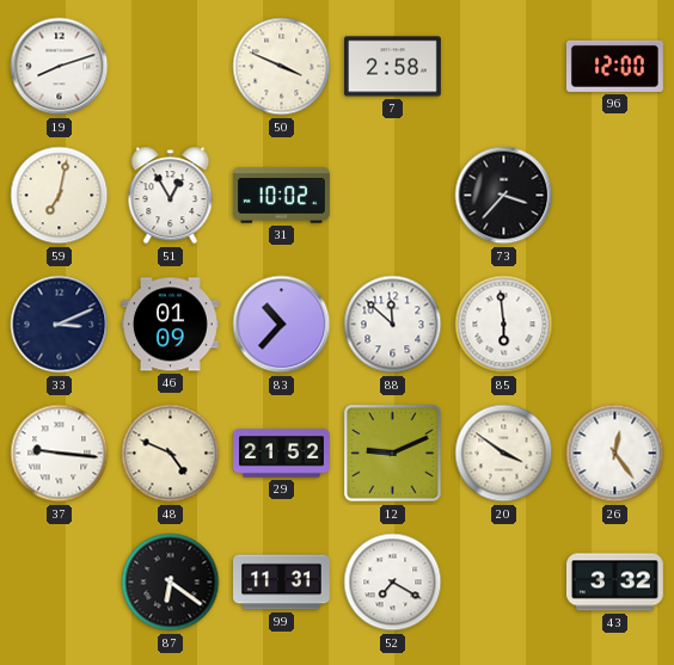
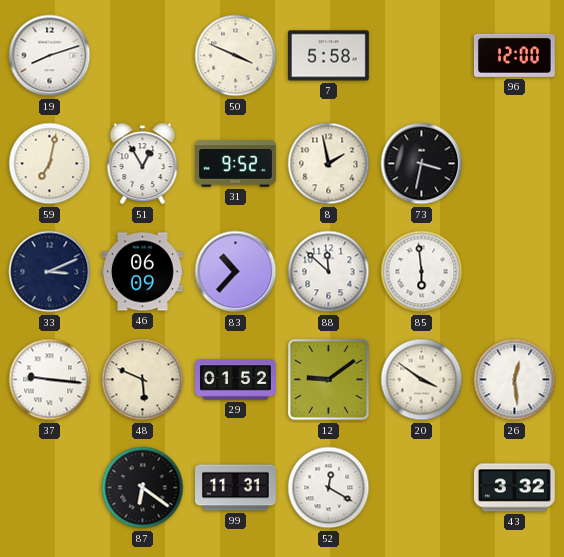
7: 2:58 -> 5:58
31: 10:02 -> 9:52
8: none -> 1:58
73: 3:37 -> 3:32
46: 01:09 -> 06:09
48: 4:49 -> 5:49
29: 21:52 -> 01:52
12: 9:11 -> 9:09
26: 12:24 -> 12:29
52: 7:20 -> 12:20
